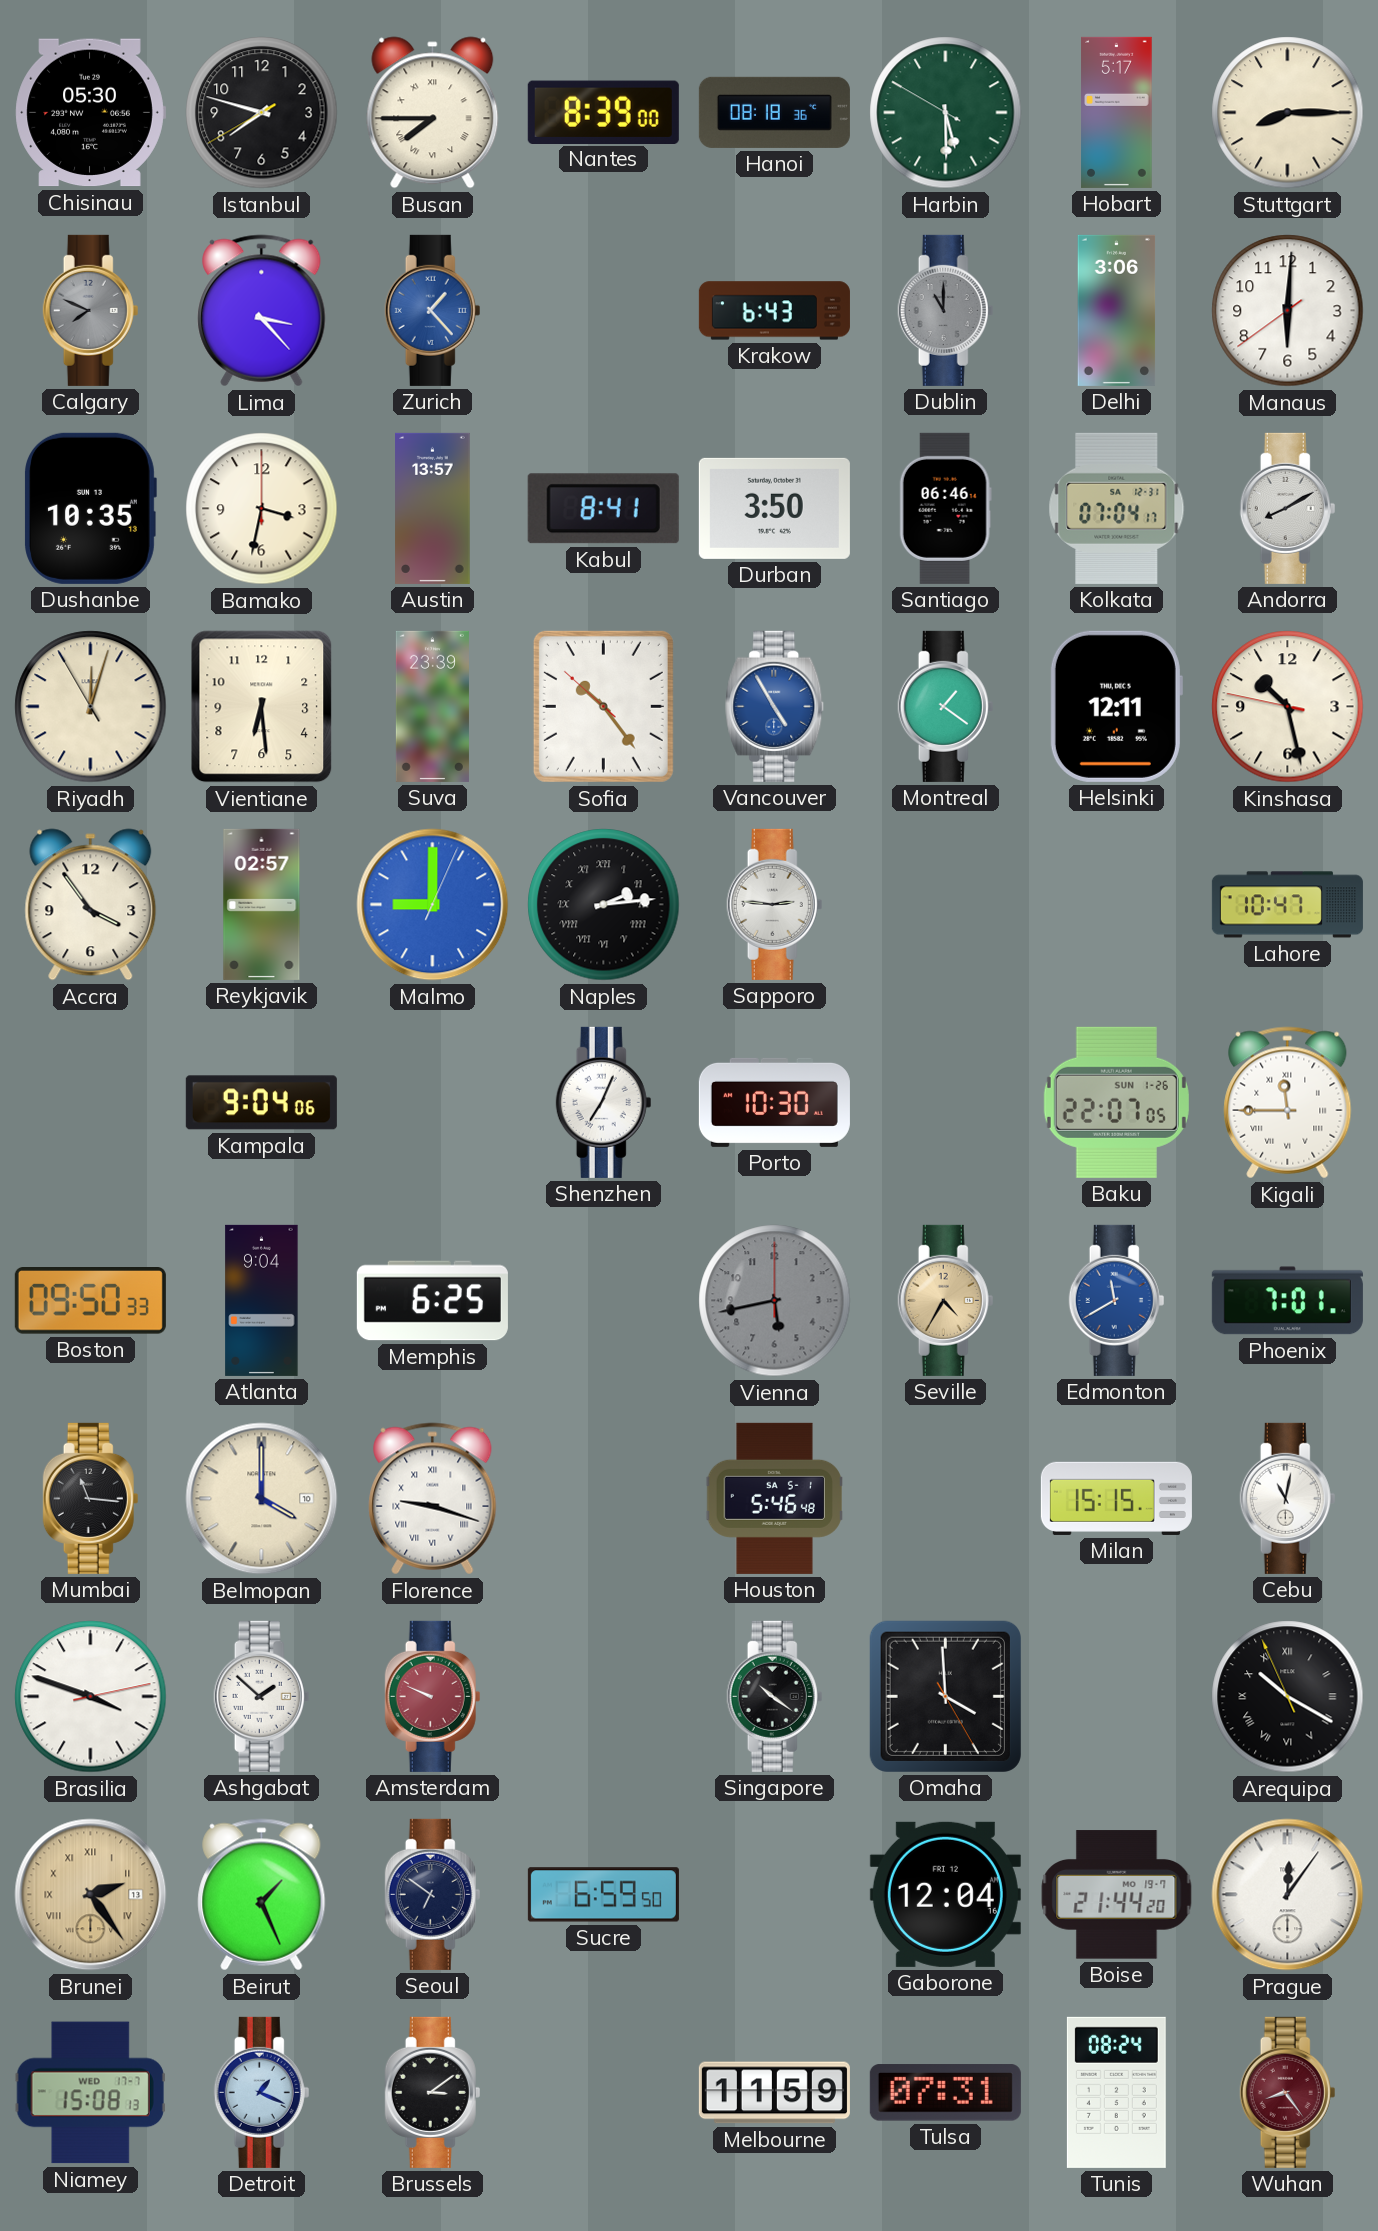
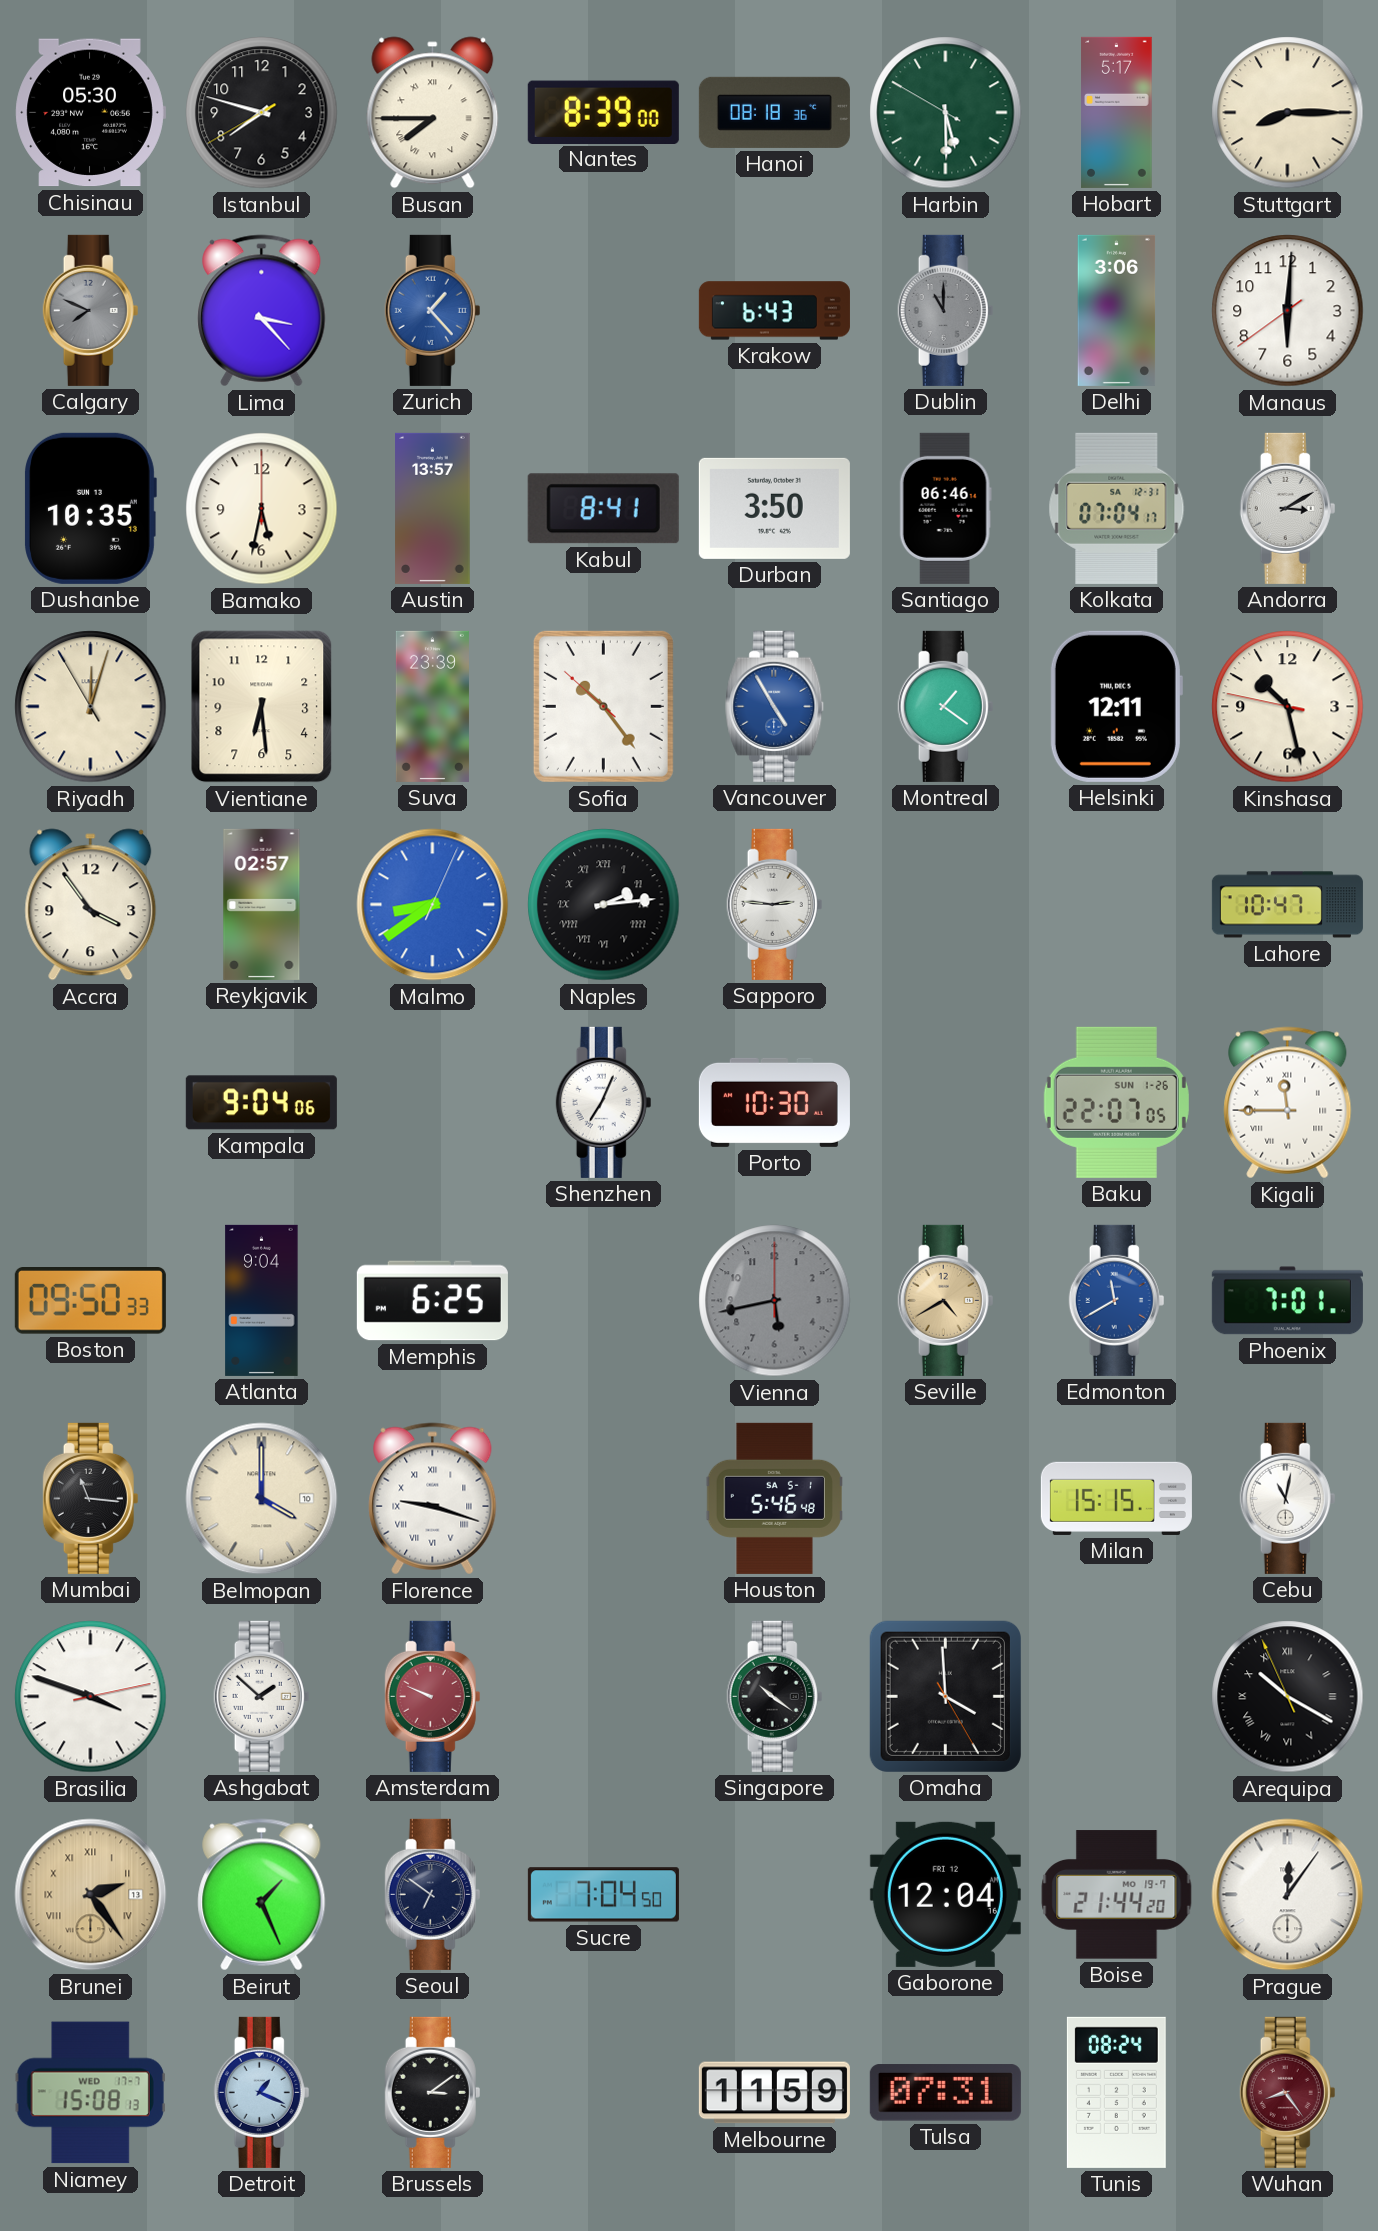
Bamako: 3:32 -> 5:32
Andorra: 8:10 -> 3:10
Malmo: 9:00 -> 8:39
Seville: 4:35 -> 4:40
Sucre: 6:59 -> 7:04
